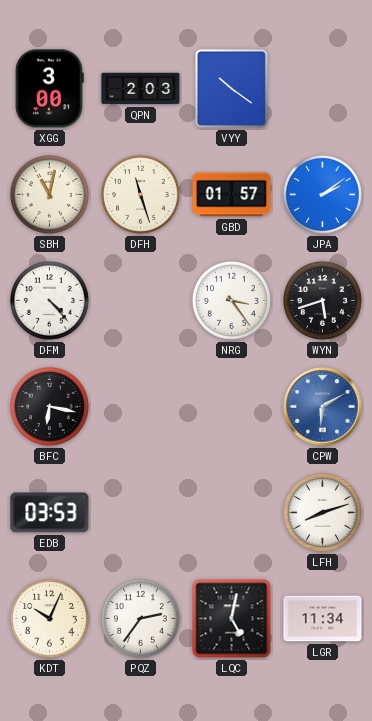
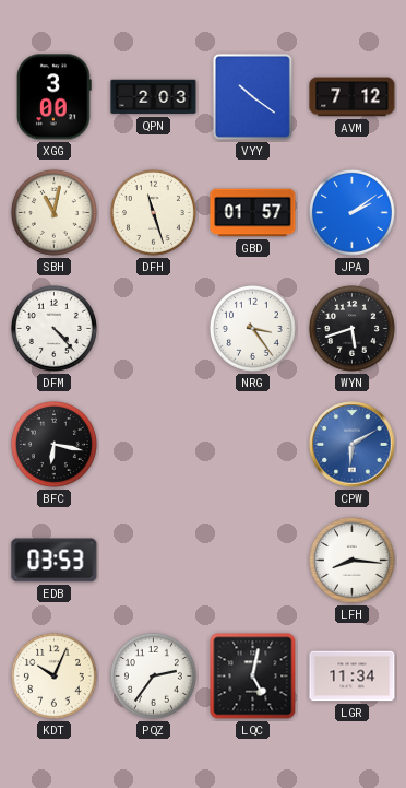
AVM: none -> 7:12
LFH: 8:12 -> 8:16
